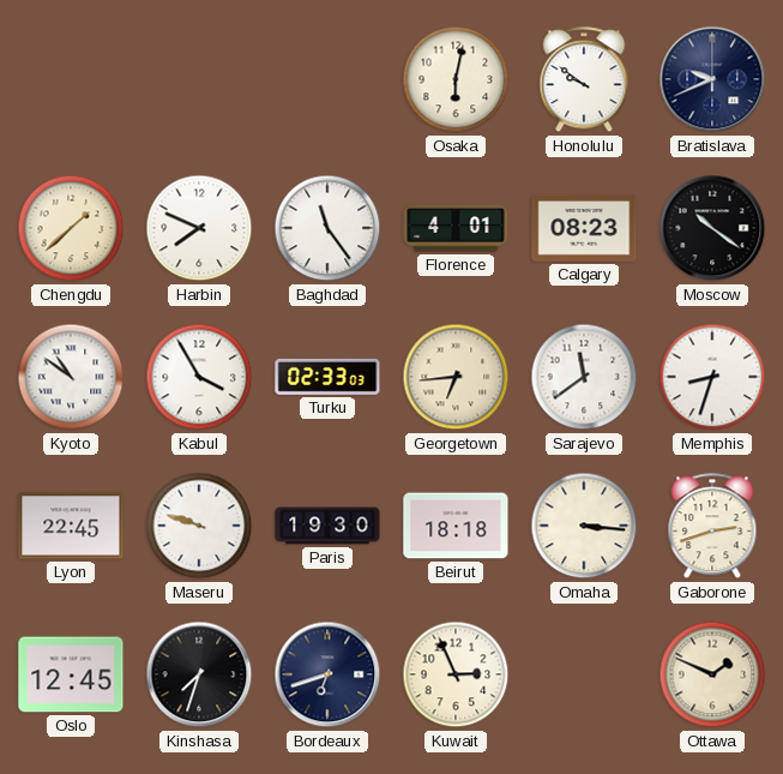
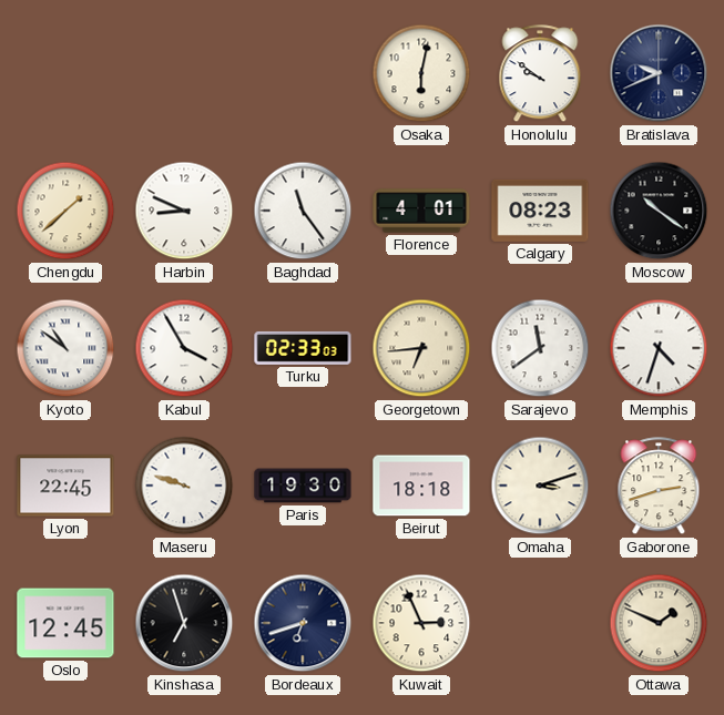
Harbin: 7:49 -> 8:49
Memphis: 8:33 -> 4:33
Omaha: 3:16 -> 3:12
Kinshasa: 7:33 -> 6:57
